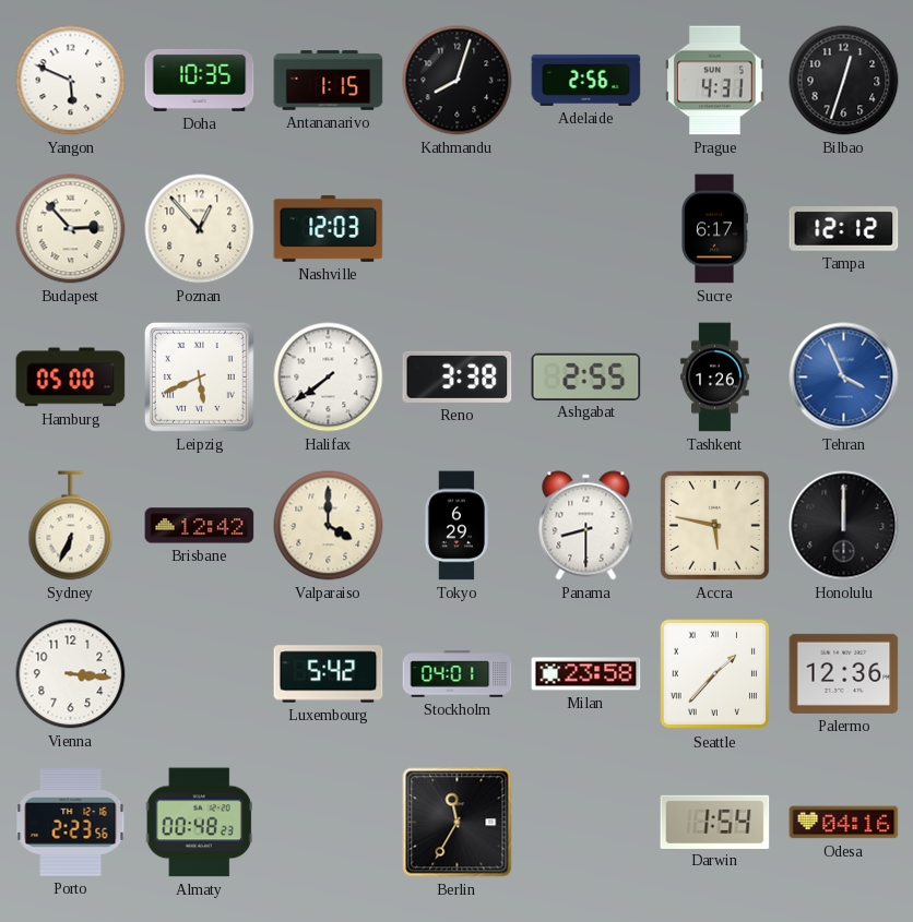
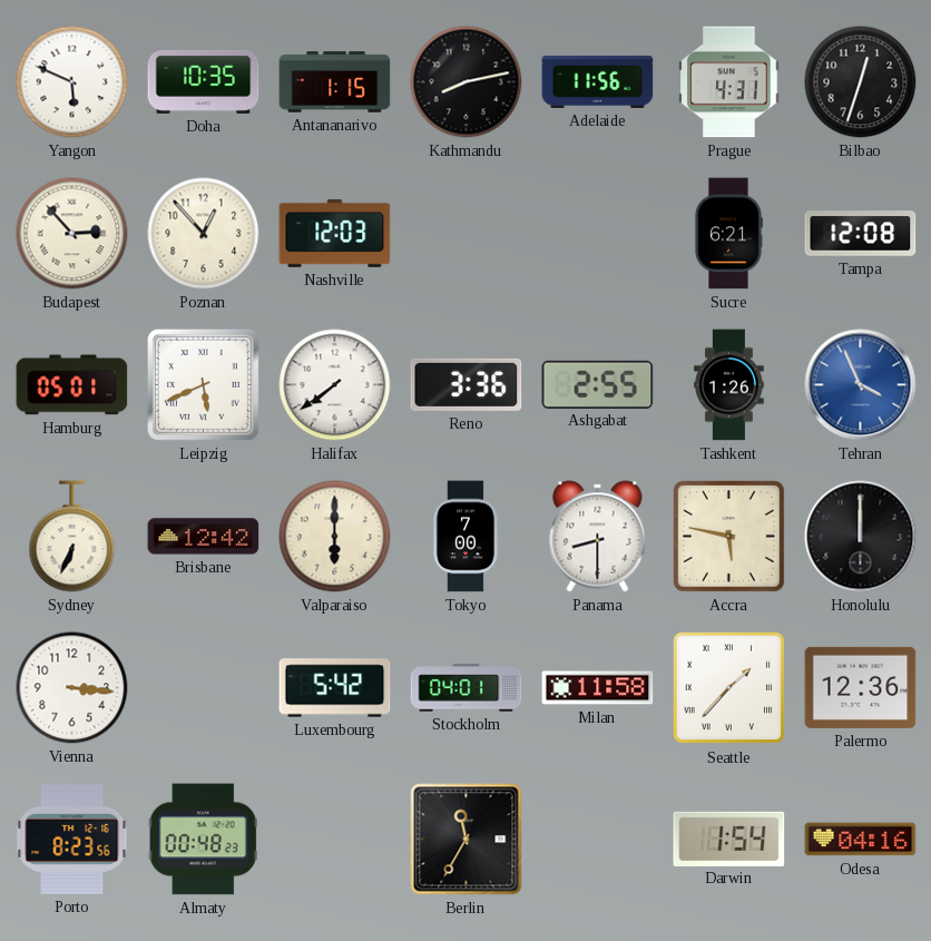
Kathmandu: 8:03 -> 8:13
Adelaide: 2:56 -> 11:56
Sucre: 6:17 -> 6:21
Tampa: 12:12 -> 12:08
Hamburg: 05:00 -> 05:01
Reno: 3:38 -> 3:36
Valparaiso: 4:00 -> 6:00
Tokyo: 6:29 -> 7:00
Milan: 23:58 -> 11:58
Porto: 2:23 -> 8:23
